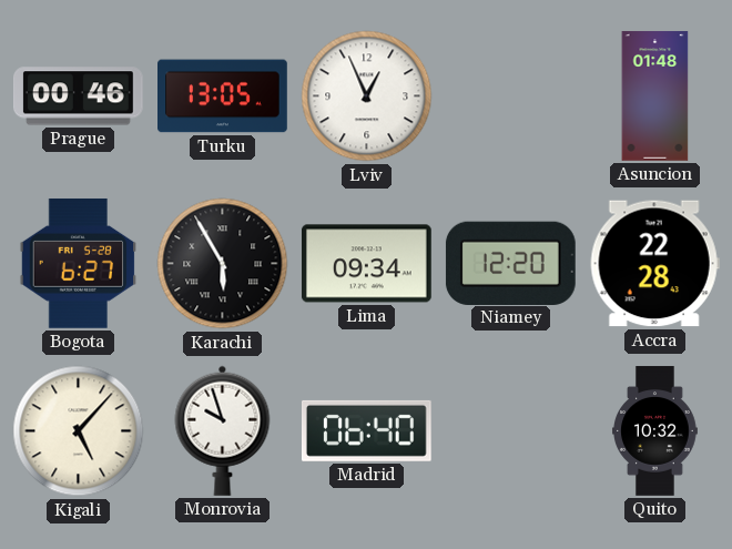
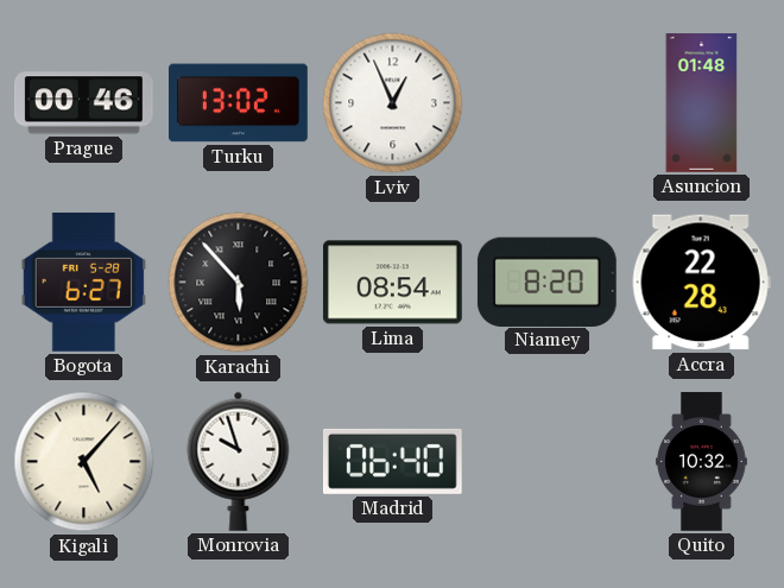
Turku: 13:05 -> 13:02
Karachi: 5:55 -> 5:53
Lima: 09:34 -> 08:54
Niamey: 12:20 -> 8:20
